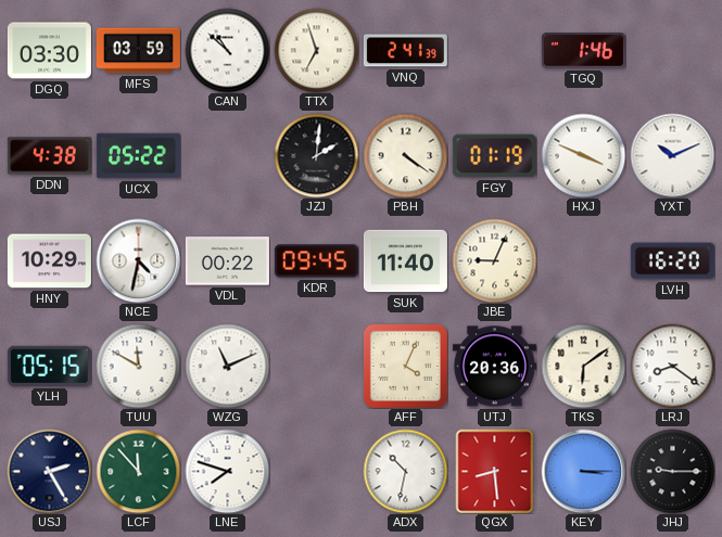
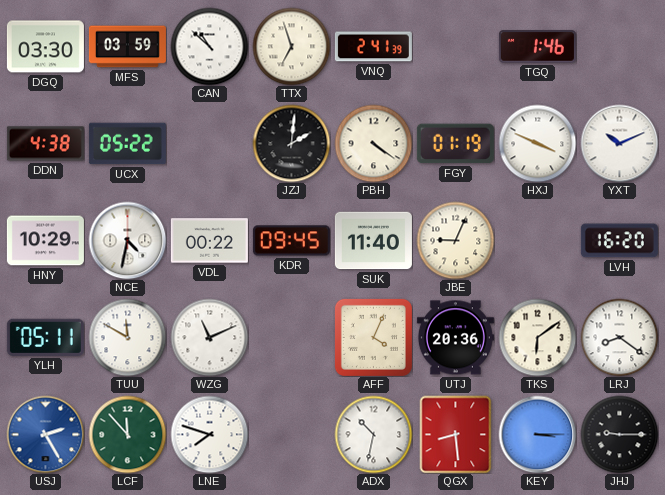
YLH: 05:15 -> 05:11
USJ dial: navy -> blue
